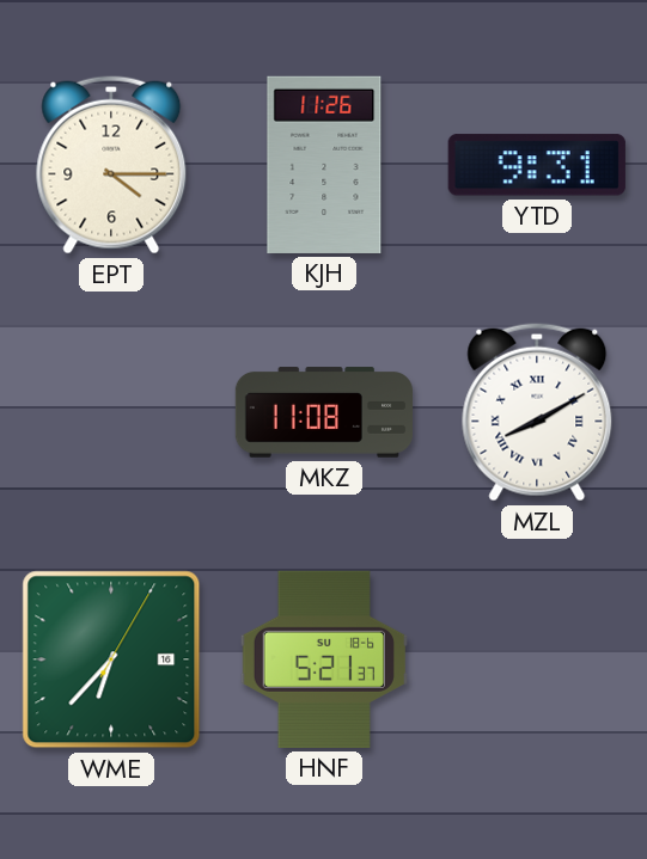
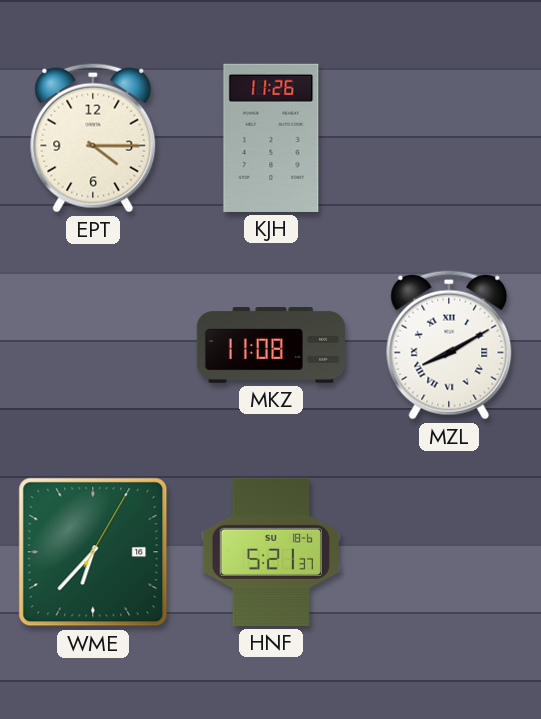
YTD: 9:31 -> none
